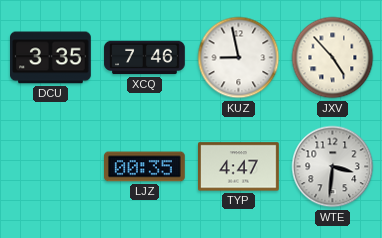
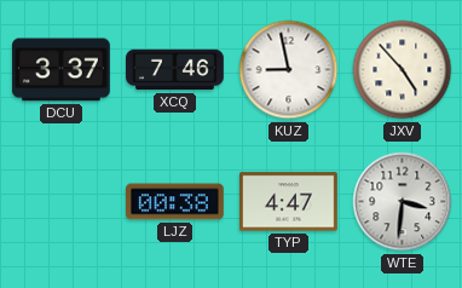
DCU: 3:35 -> 3:37
LJZ: 00:35 -> 00:38
